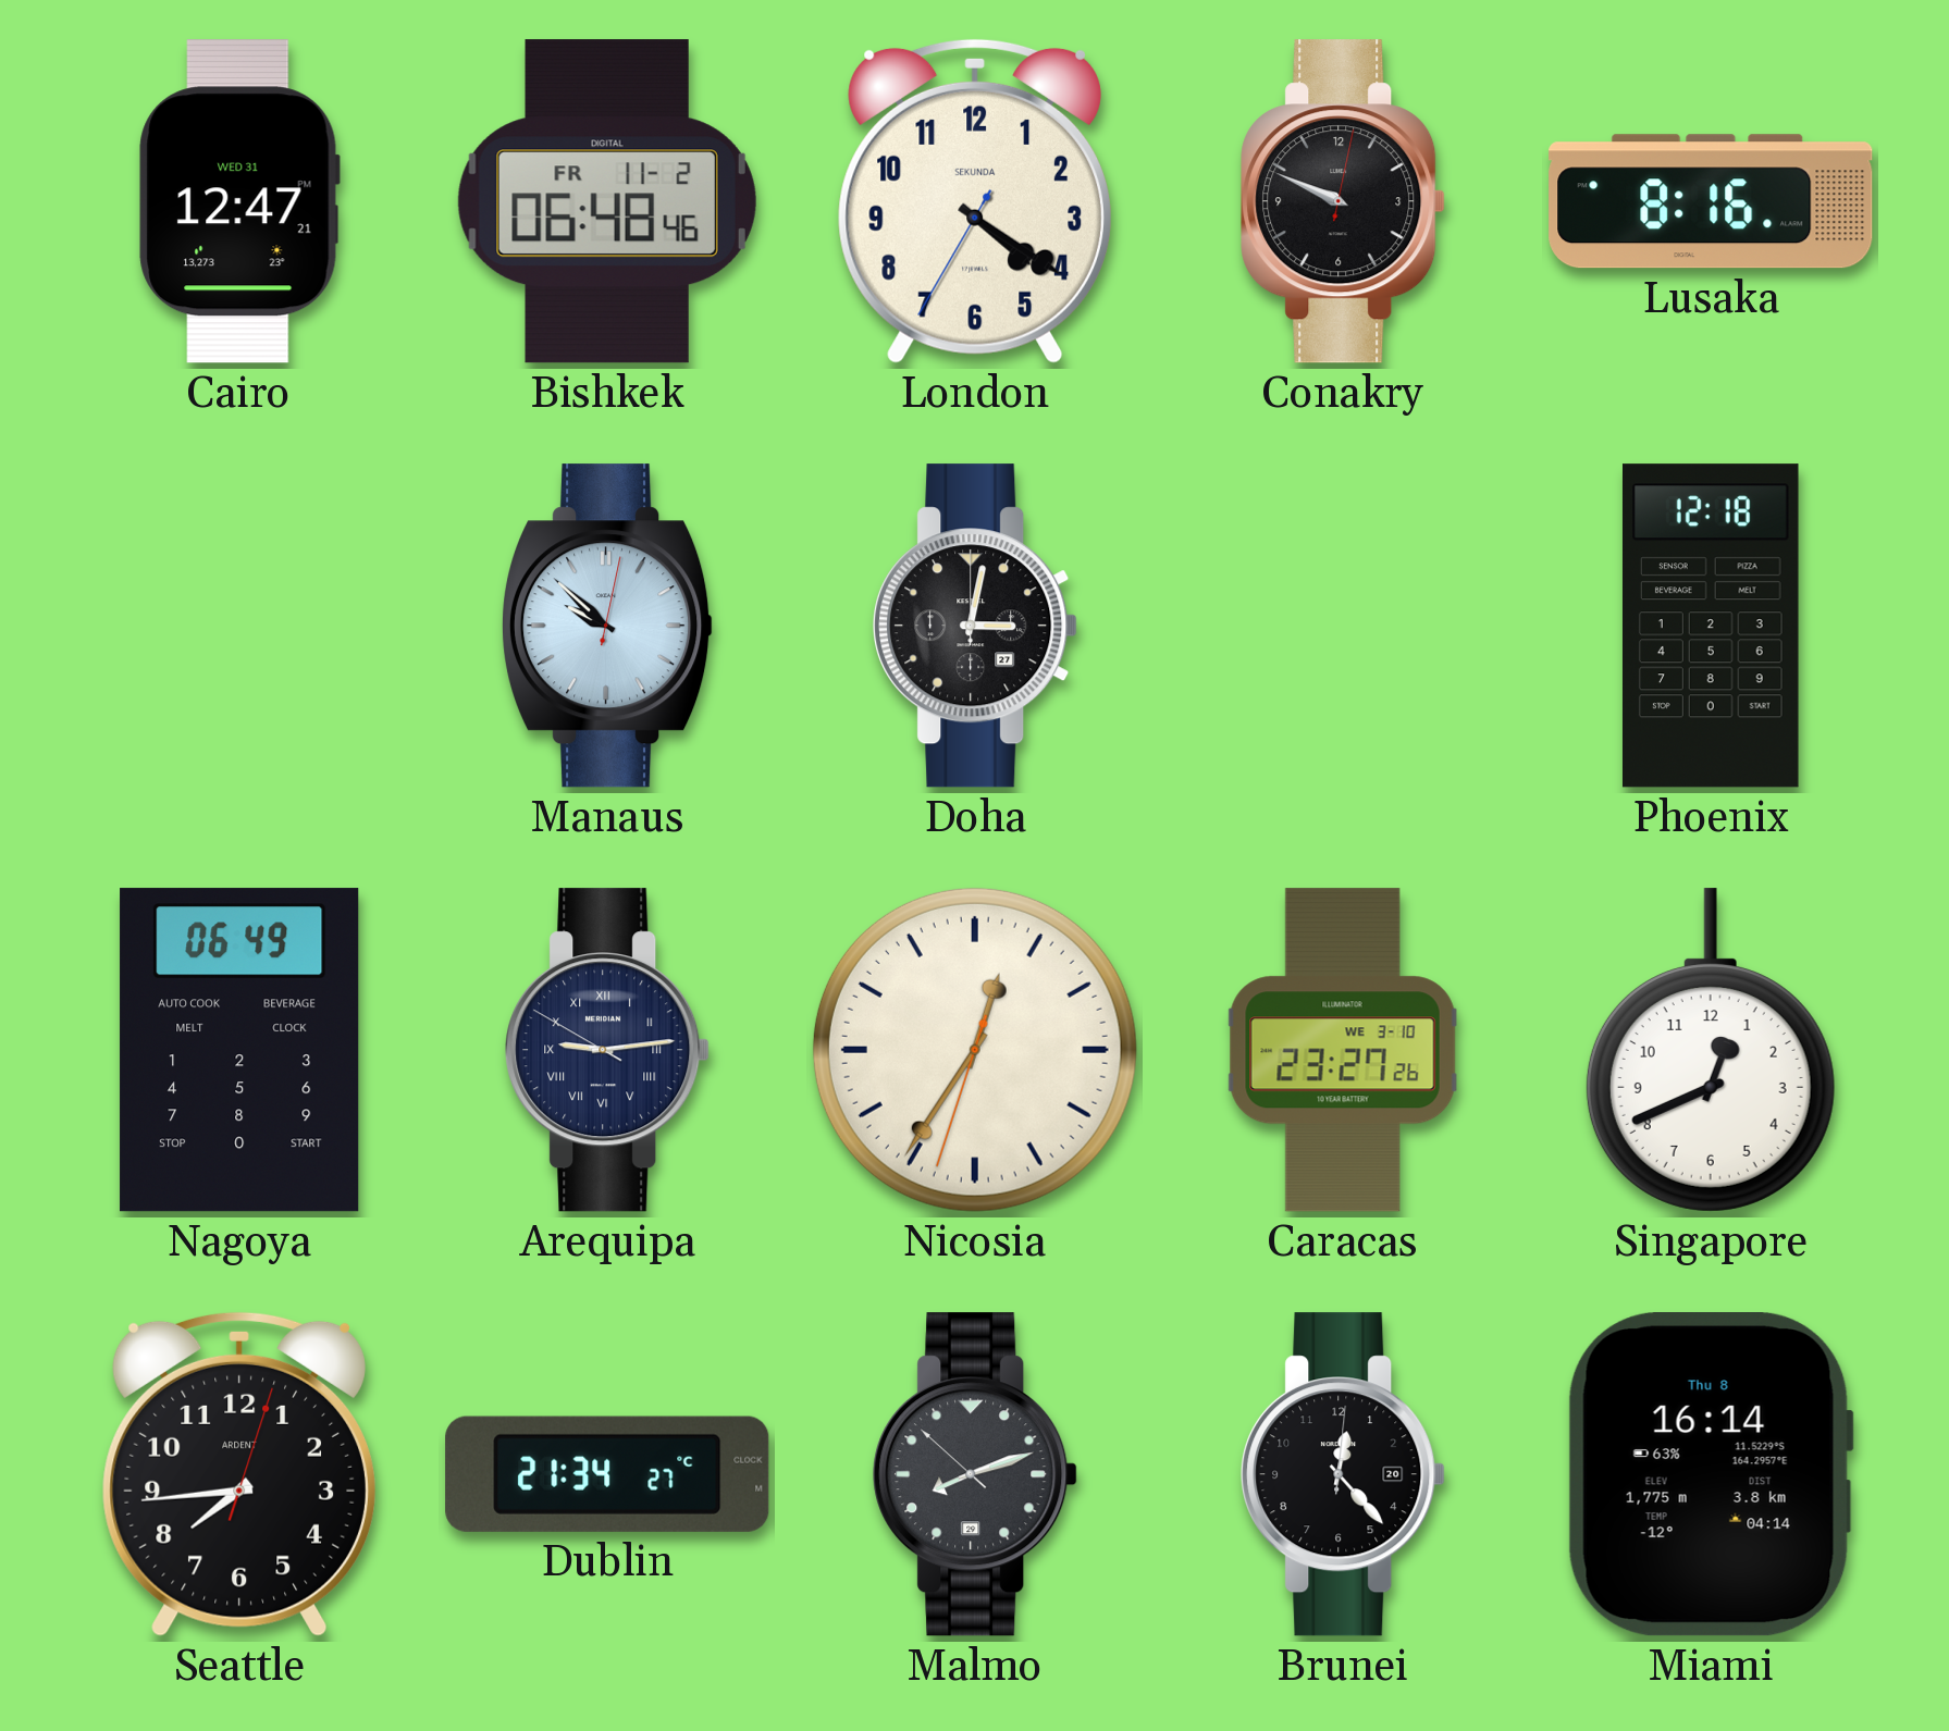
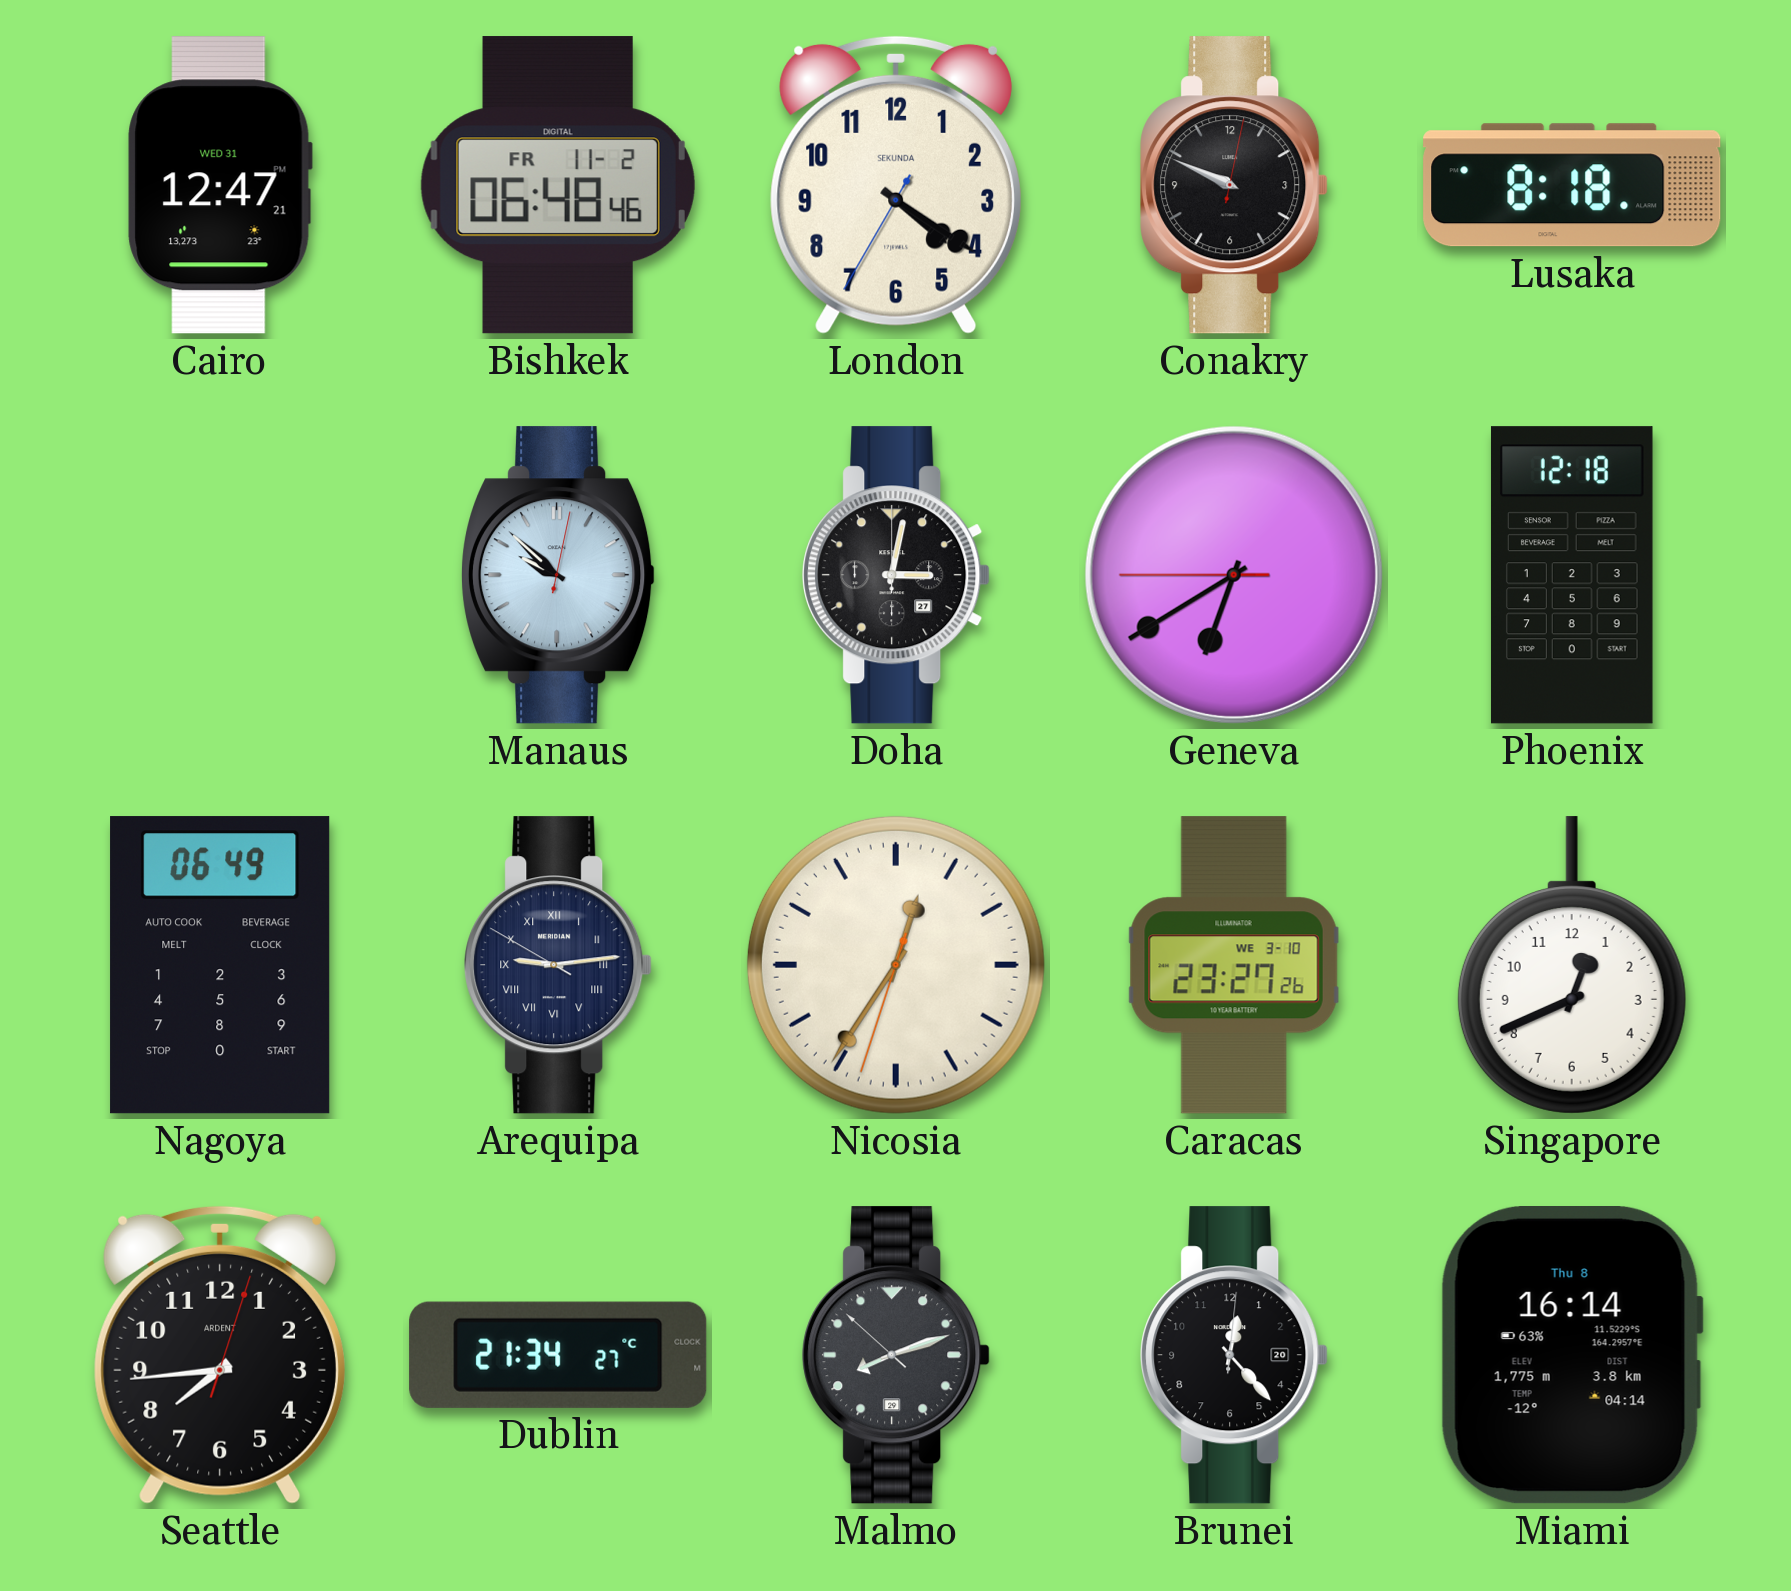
Lusaka: 8:16 -> 8:18
Geneva: none -> 6:39
